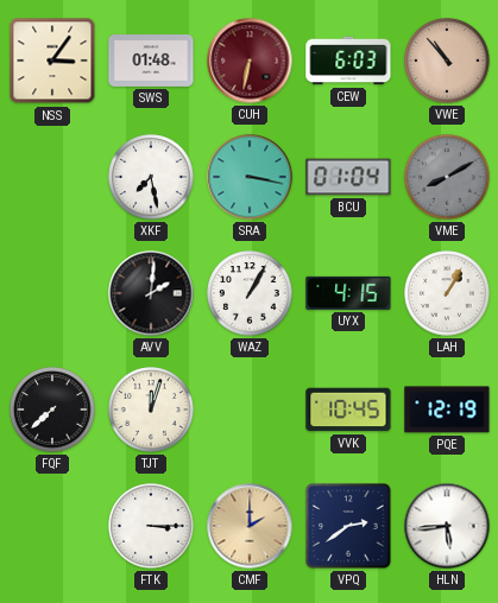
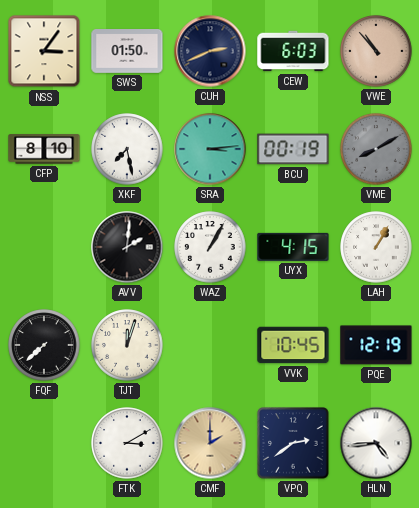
SWS: 01:48 -> 01:50
CUH: 6:32 -> 2:41
CUH dial: burgundy -> navy
CFP: none -> 8:10
SRA: 3:17 -> 3:14
BCU: 01:04 -> 00:19
FTK: 3:15 -> 3:10
HLN: 5:44 -> 4:44
